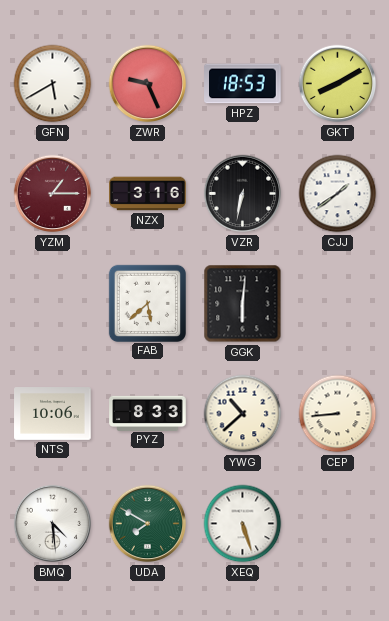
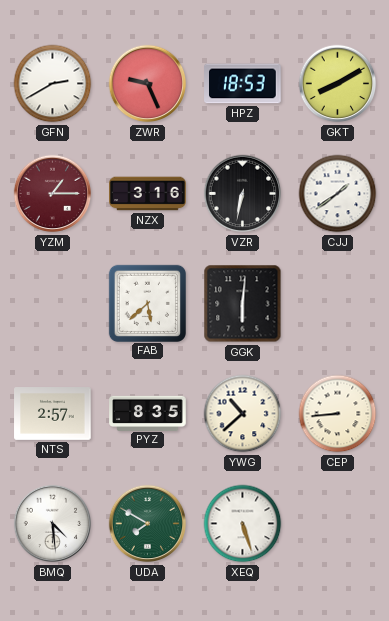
GFN: 5:40 -> 2:40
NTS: 10:06 -> 2:57
PYZ: 8:33 -> 8:35
